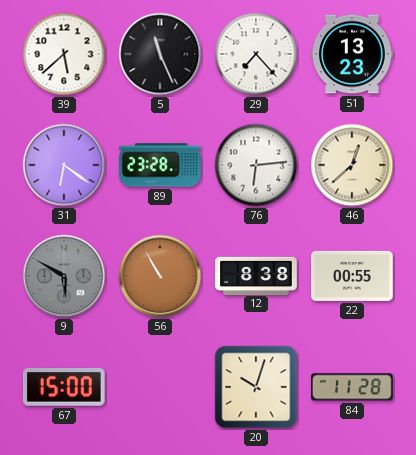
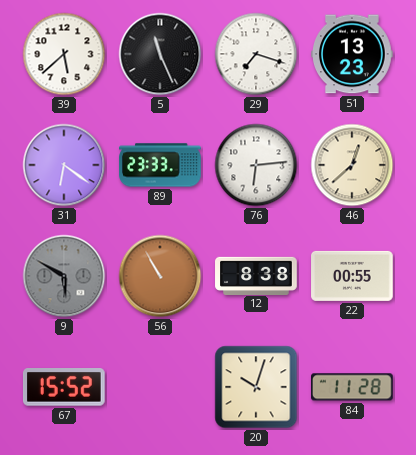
29: 7:23 -> 7:18
89: 23:28 -> 23:33
67: 15:00 -> 15:52
